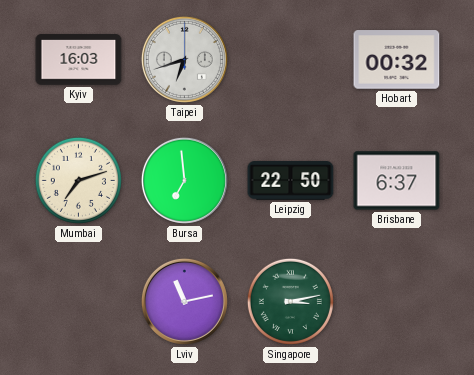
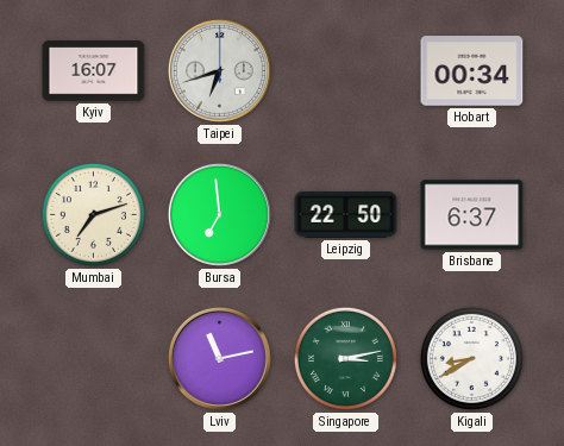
Kyiv: 16:03 -> 16:07
Hobart: 00:32 -> 00:34
Kigali: none -> 8:40
